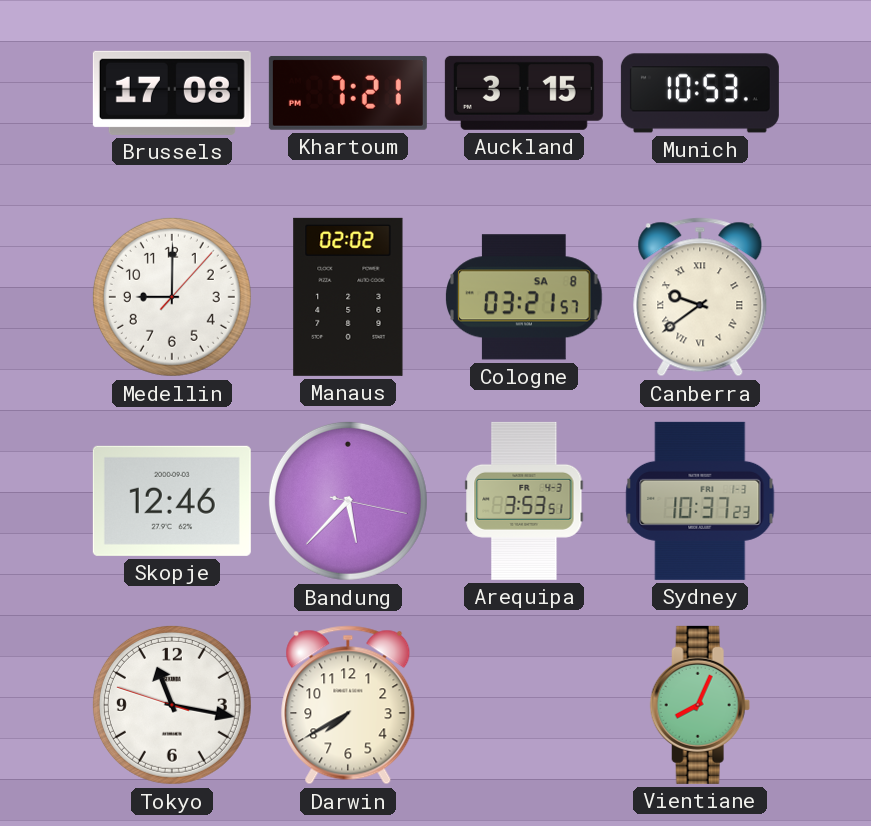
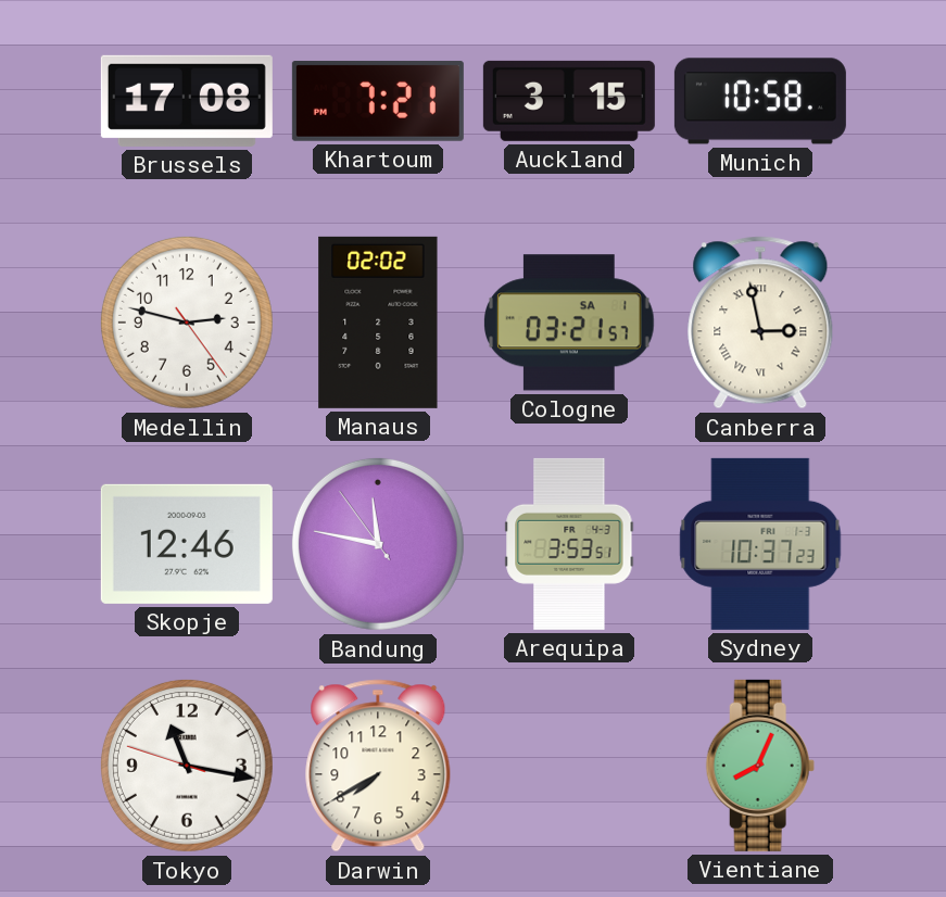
Munich: 10:53 -> 10:58
Medellin: 9:00 -> 2:47
Cologne date: SA 8 -> SA 1
Canberra: 9:39 -> 2:58
Bandung: 5:37 -> 11:46
